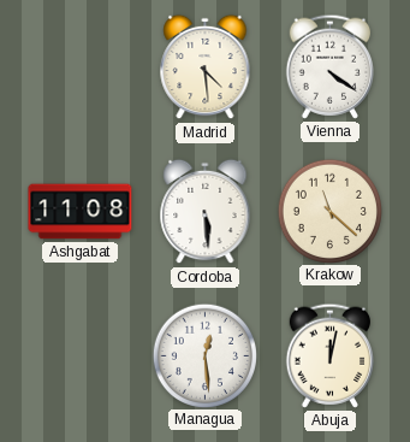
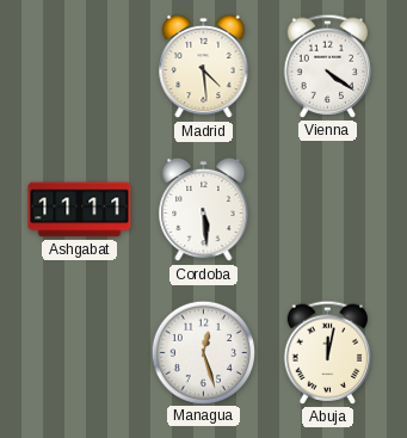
Ashgabat: 11:08 -> 11:11
Krakow: 11:22 -> none
Managua: 12:29 -> 12:27
